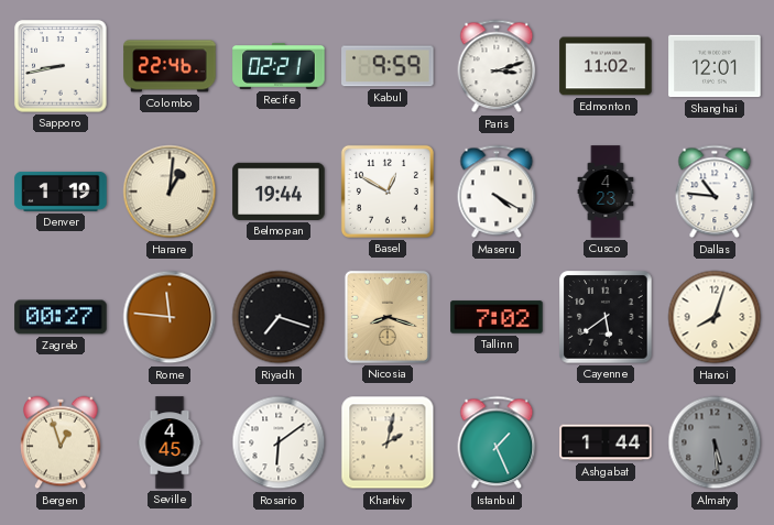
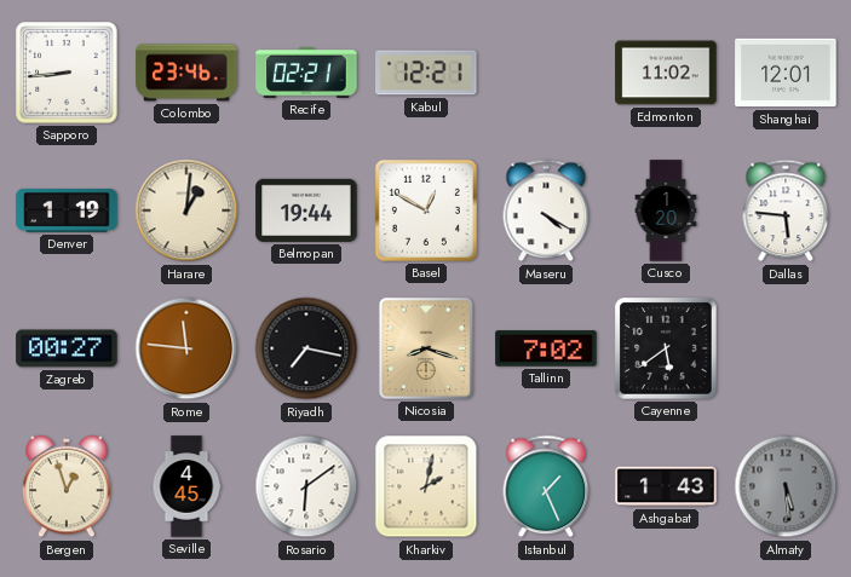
Sapporo: 8:43 -> 8:44
Colombo: 22:46 -> 23:46
Kabul: 9:59 -> 12:21
Paris: 3:12 -> none
Cusco: 4:23 -> 1:20
Dallas: 10:46 -> 5:46
Riyadh: 7:18 -> 7:17
Hanoi: 8:03 -> none
Ashgabat: 1:44 -> 1:43
